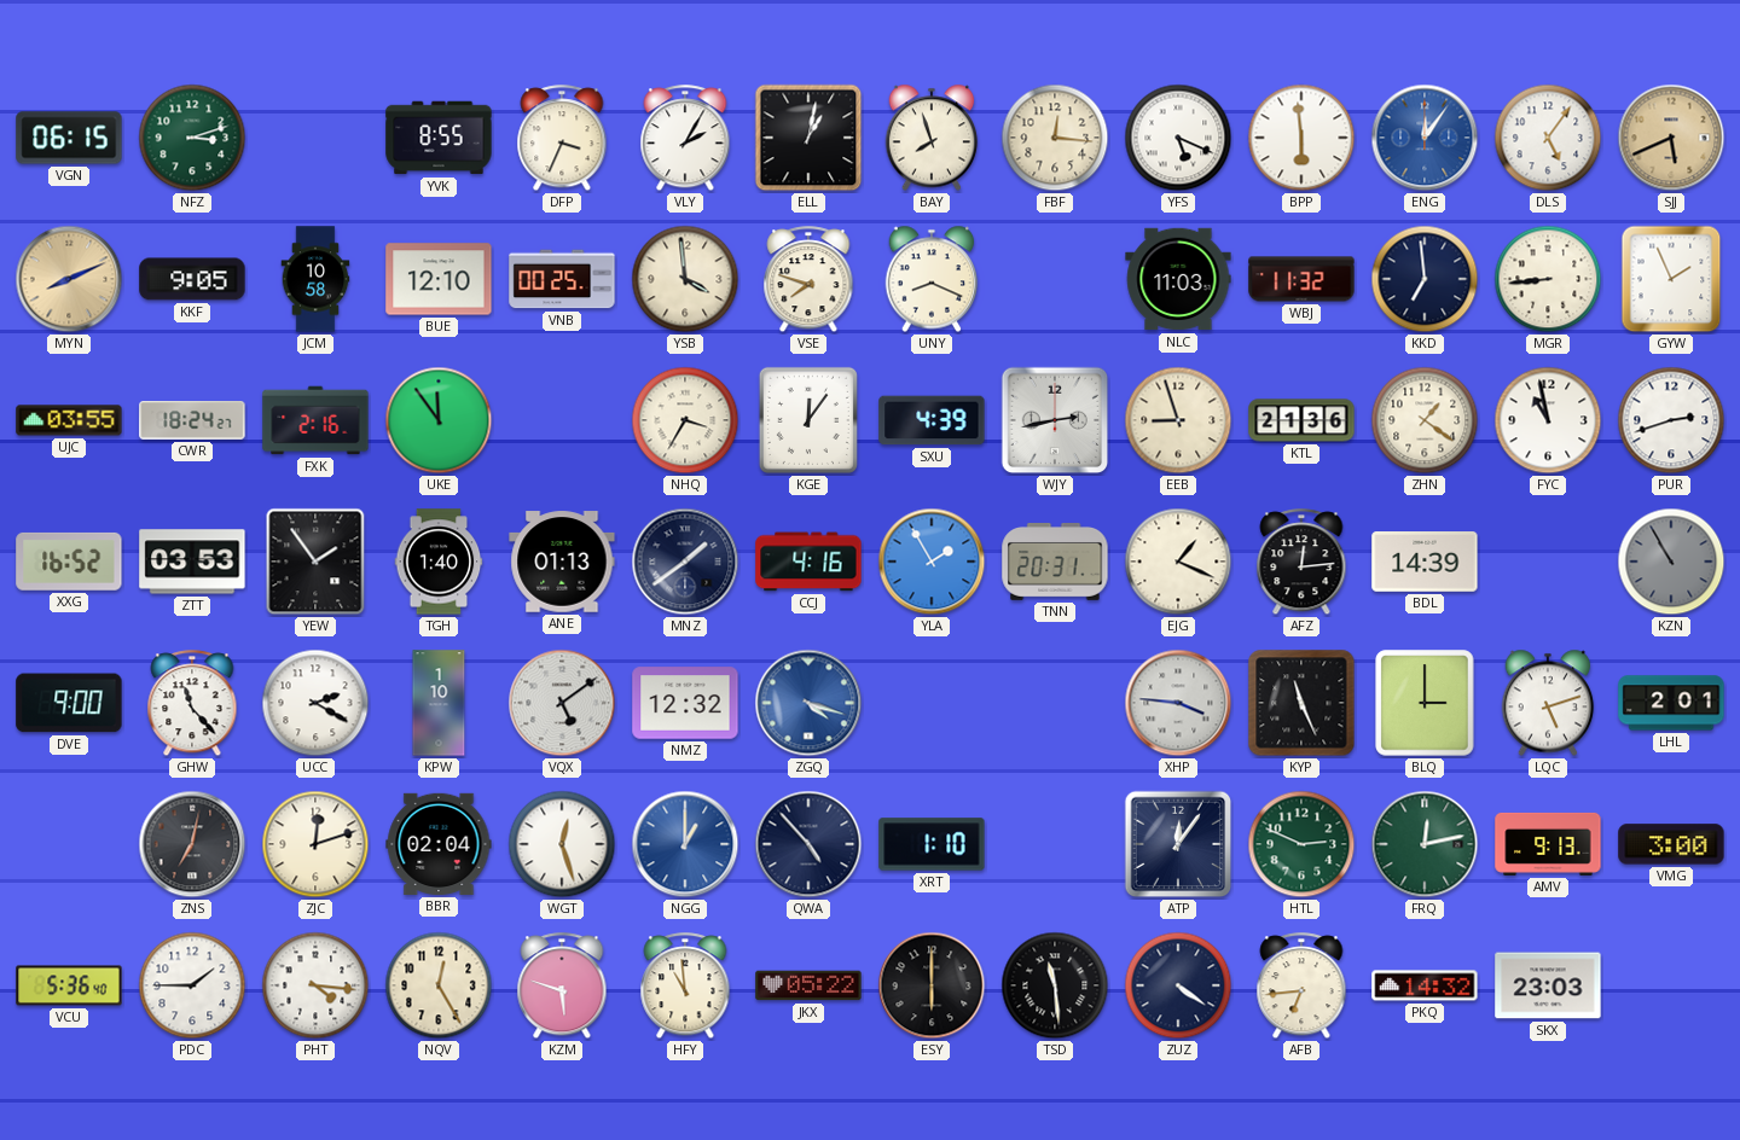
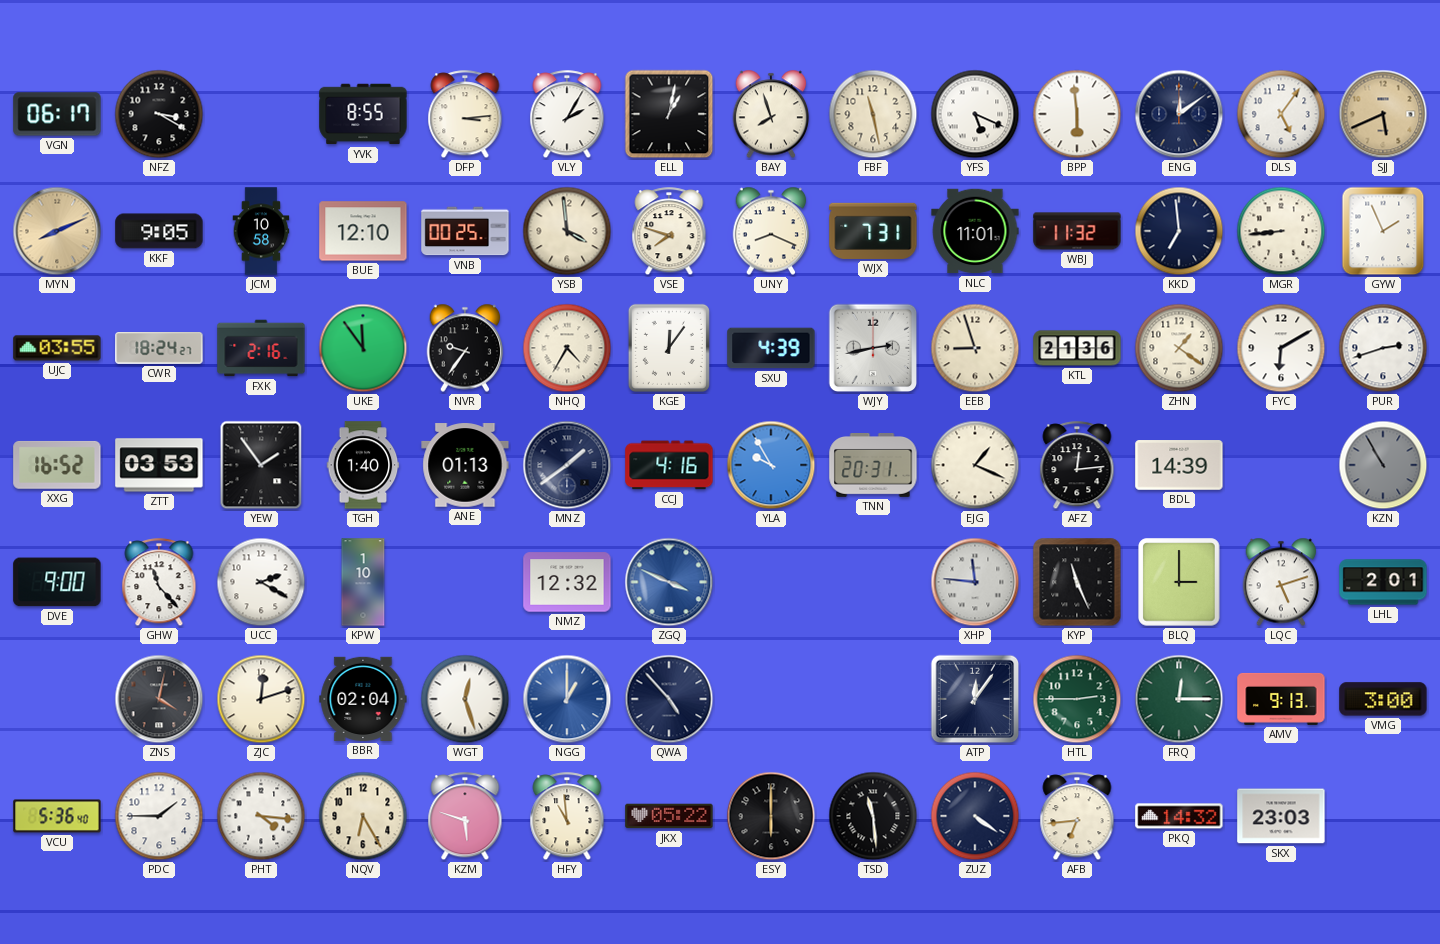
VGN: 06:15 -> 06:17
NFZ: 3:12 -> 3:20
NFZ dial: green -> black
DFP: 3:34 -> 3:14
FBF: 12:16 -> 11:28
ENG: 12:06 -> 12:09
ENG dial: blue -> navy
WJX: none -> 7:31
NLC: 11:03 -> 11:01
NVR: none -> 9:36
NHQ: 3:35 -> 4:35
FYC: 10:58 -> 6:10
YLA: 1:55 -> 9:55
VQX: 5:09 -> none
ZGQ: 4:18 -> 3:49
XHP: 3:46 -> 11:46
ZNS: 7:02 -> 4:02
XRT: 1:10 -> none
HTL: 2:49 -> 2:45
FRQ: 12:13 -> 12:15
NQV: 12:25 -> 6:25
